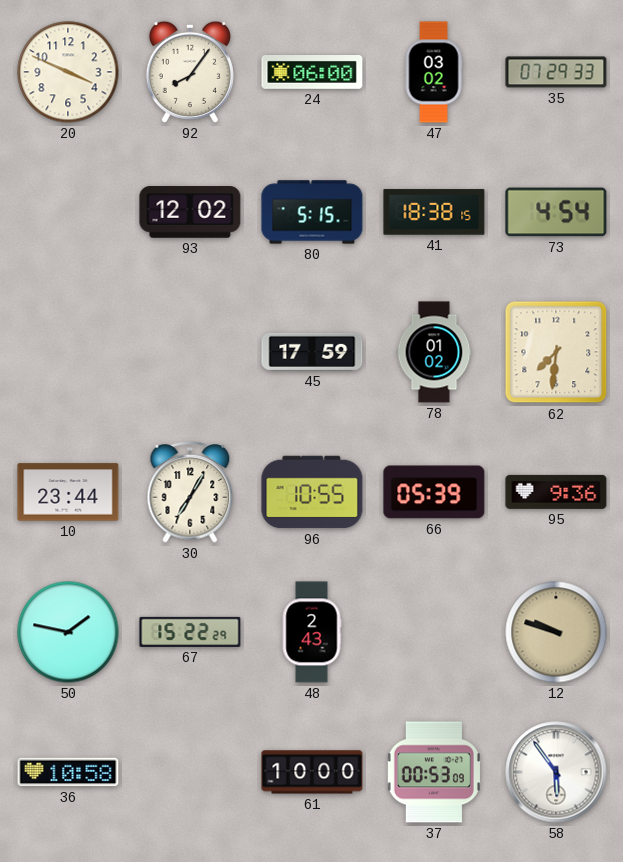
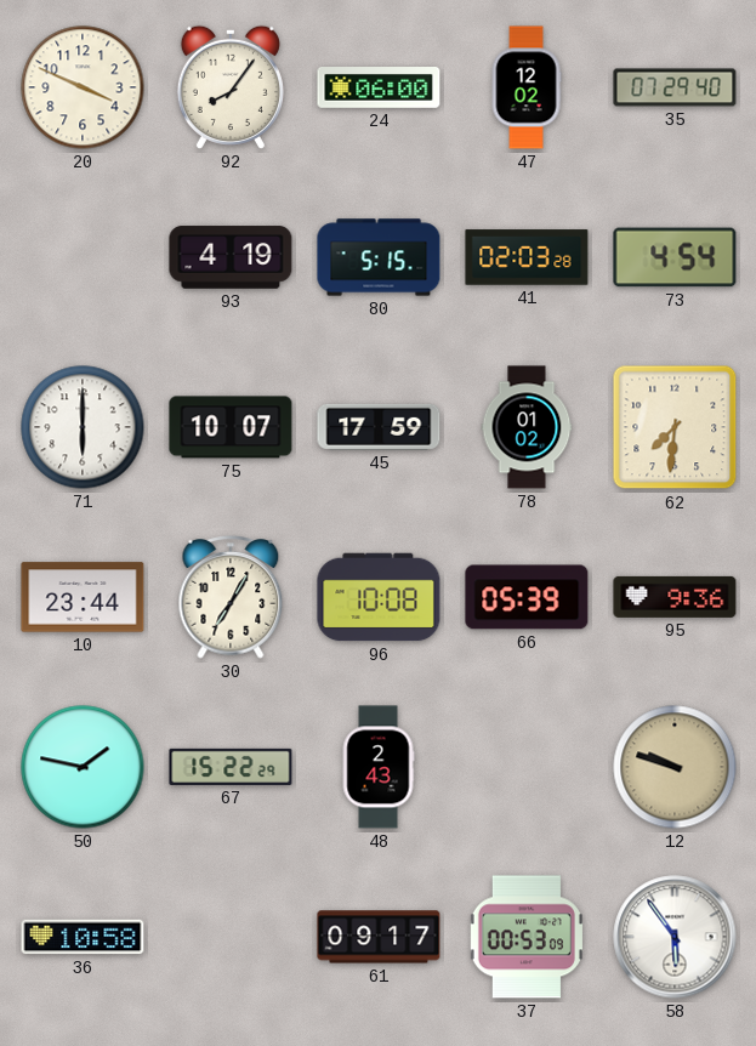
47: 03:02 -> 12:02
35: 07:29:33 -> 07:29:40
93: 12:02 -> 4:19
41: 18:38 -> 02:03
71: none -> 6:00
75: none -> 10:07
96: 10:55 -> 10:08
61: 10:00 -> 09:17
